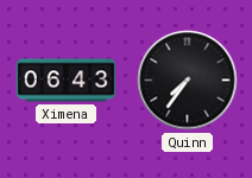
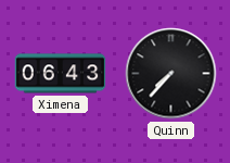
Quinn: 7:36 -> 7:37
